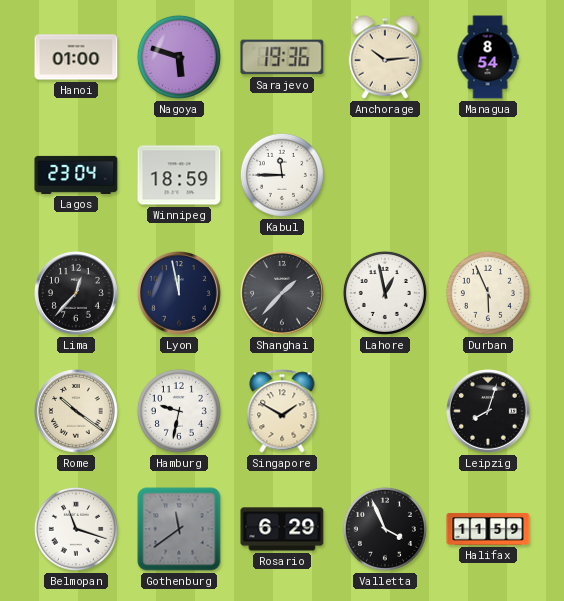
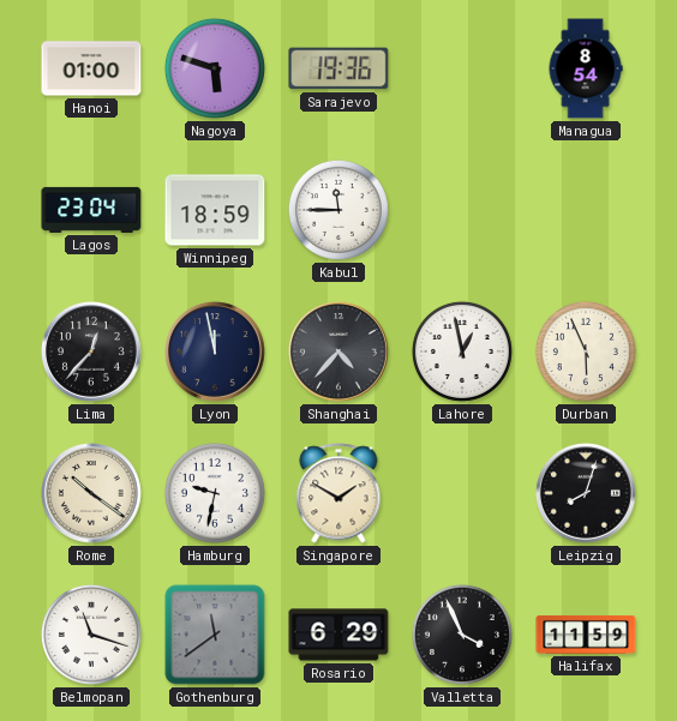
Anchorage: 10:14 -> none
Shanghai: 1:37 -> 4:37
